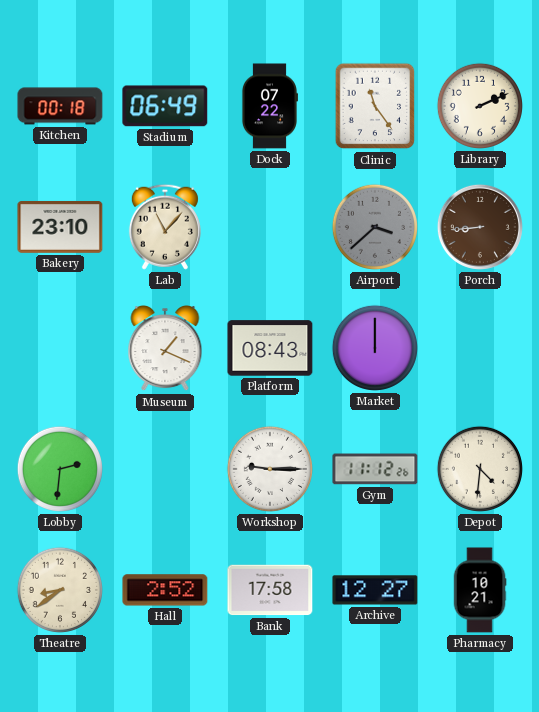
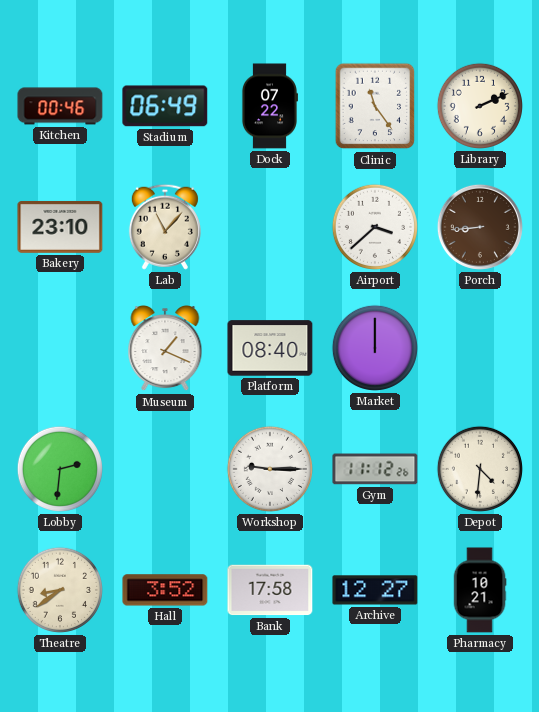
Kitchen: 00:18 -> 00:46
Airport dial: grey -> white
Platform: 08:43 -> 08:40
Hall: 2:52 -> 3:52
